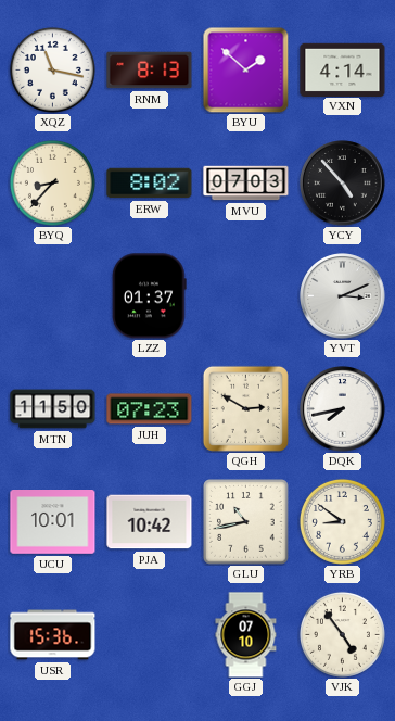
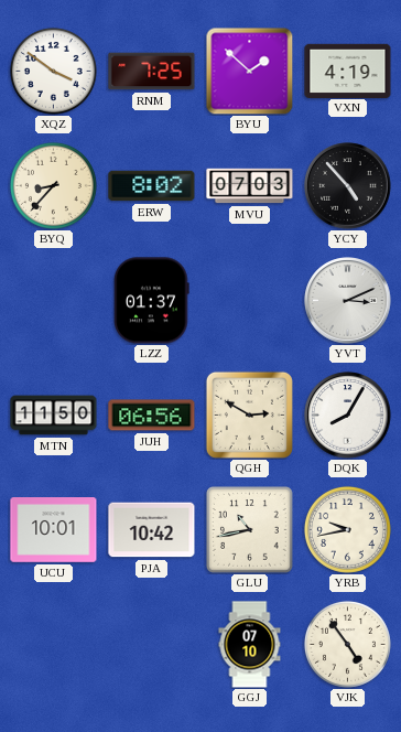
XQZ: 11:17 -> 3:51
RNM: 8:13 -> 7:25
VXN: 4:14 -> 4:19
JUH: 07:23 -> 06:56
DQK: 7:43 -> 8:05
YRB: 8:51 -> 9:43
USR: 15:36 -> none
